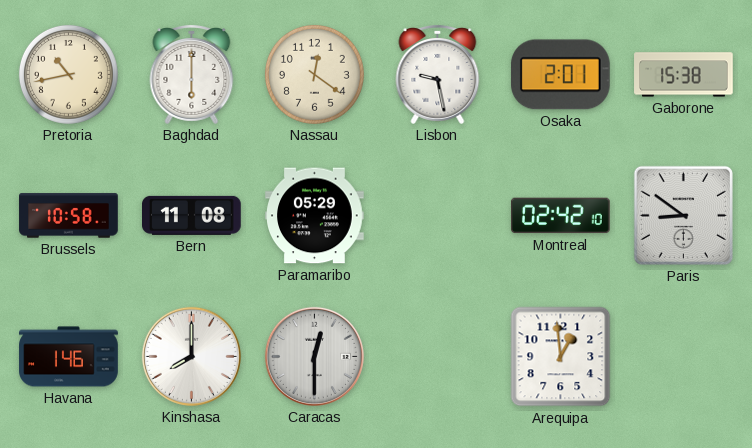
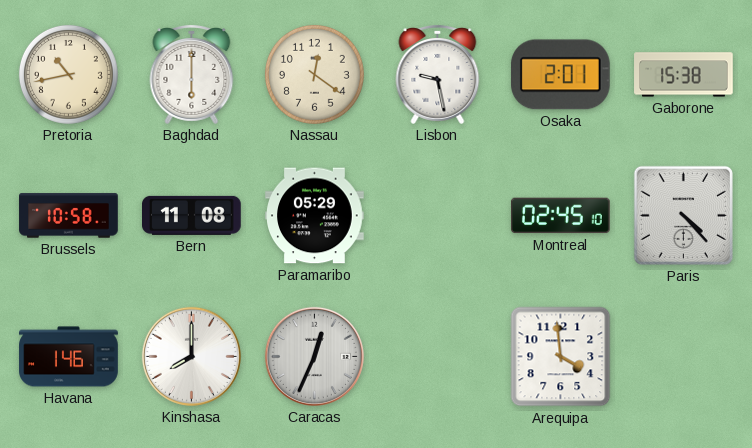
Montreal: 02:42 -> 02:45
Paris: 8:51 -> 4:23
Caracas: 12:30 -> 12:34
Arequipa: 12:59 -> 3:59
